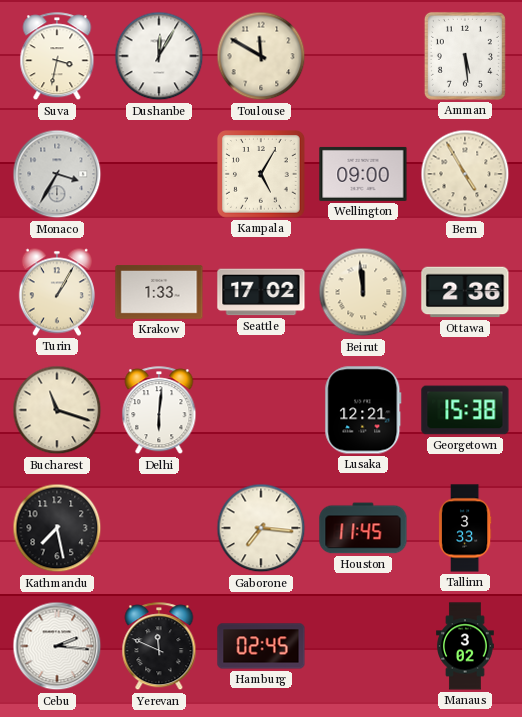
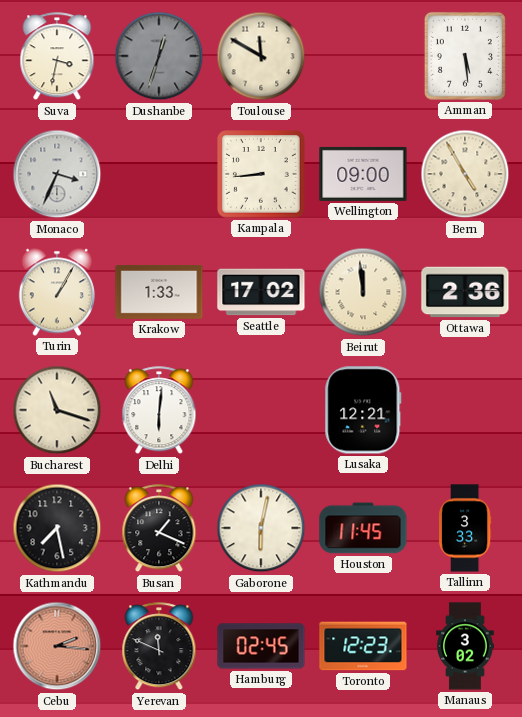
Dushanbe: 12:05 -> 12:33
Dushanbe dial: white -> grey
Monaco: 3:35 -> 3:34
Kampala: 5:05 -> 8:44
Georgetown: 15:38 -> none
Busan: none -> 1:19
Gaborone: 7:16 -> 6:02
Cebu dial: white -> salmon
Toronto: none -> 12:23
